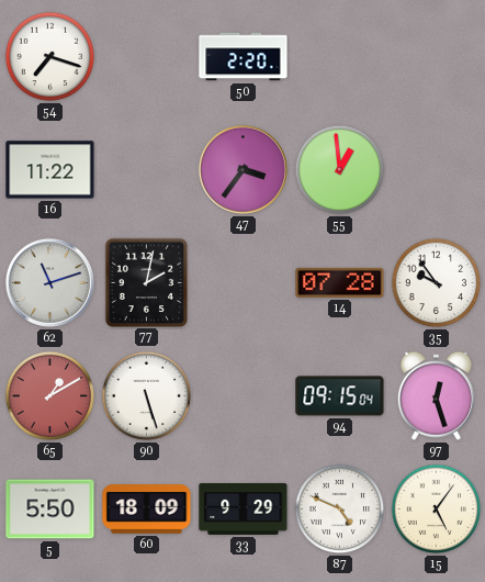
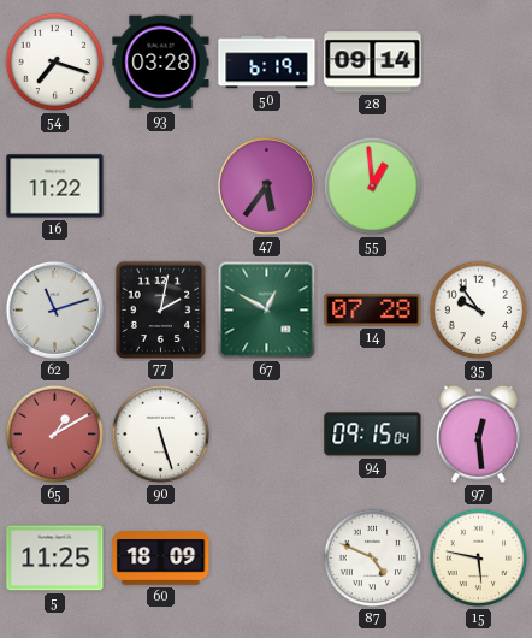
93: none -> 03:28
50: 2:20 -> 6:19
28: none -> 09:14
47: 3:36 -> 5:36
67: none -> 12:50
97: 12:27 -> 12:29
5: 5:50 -> 11:25
33: 9:29 -> none
15: 5:06 -> 5:47
